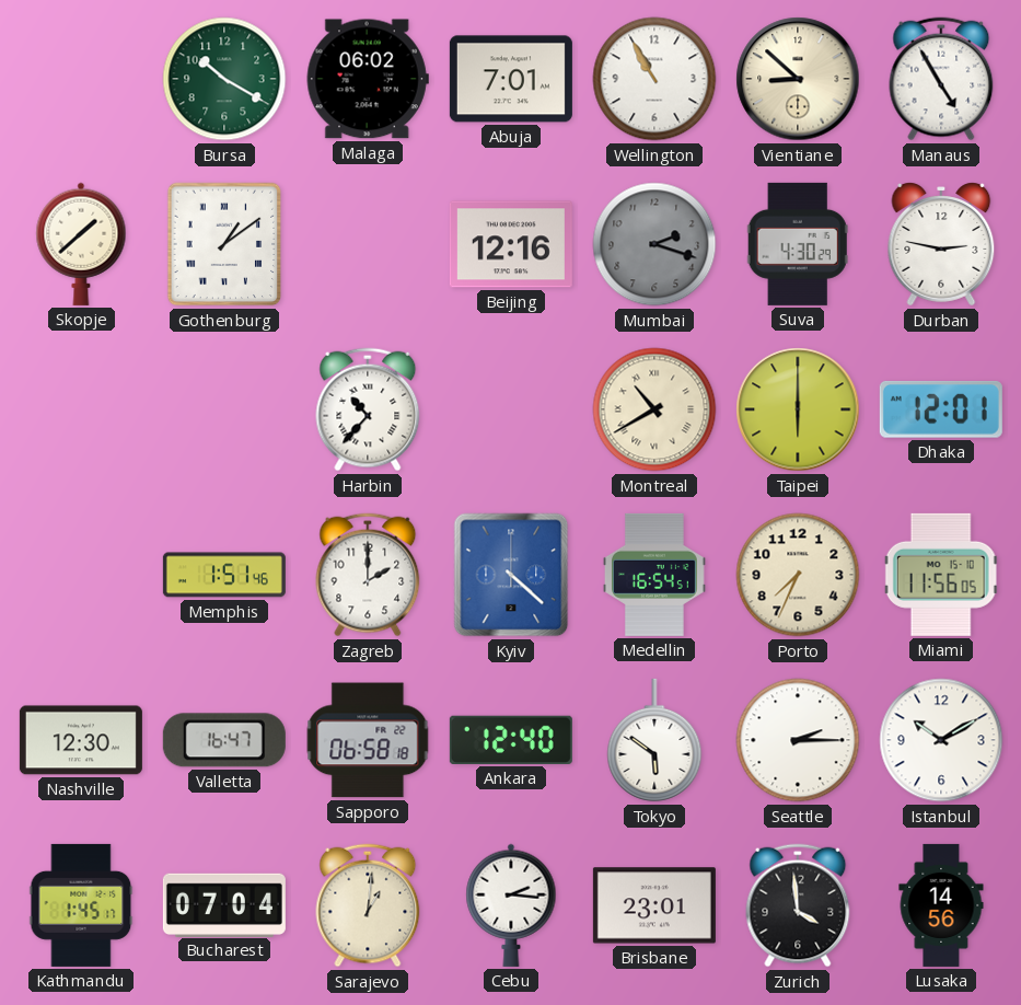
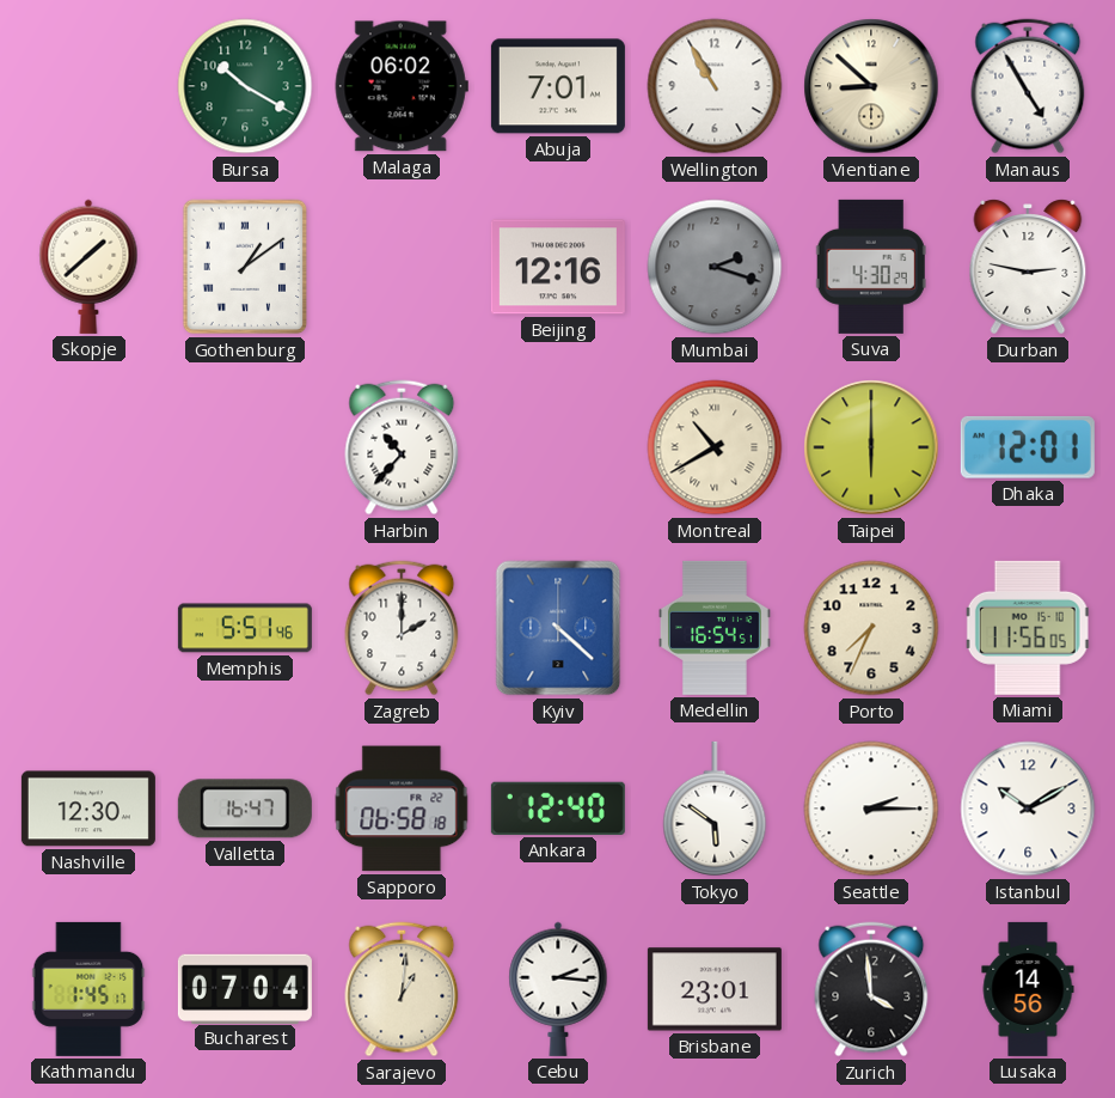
Memphis: 1:51 -> 5:51
